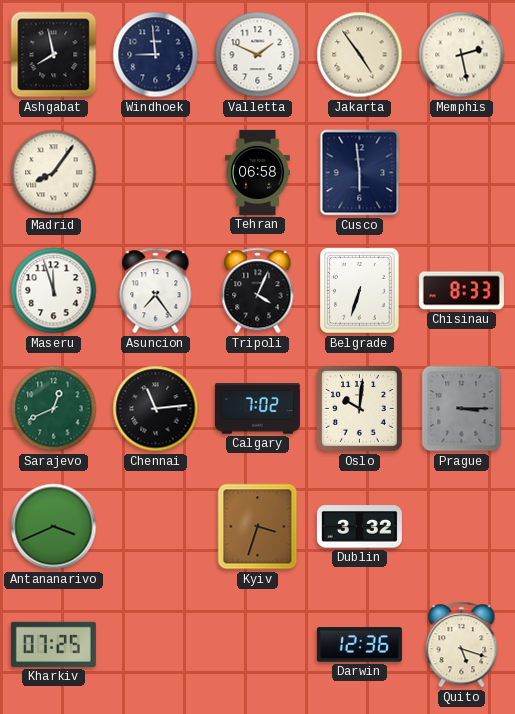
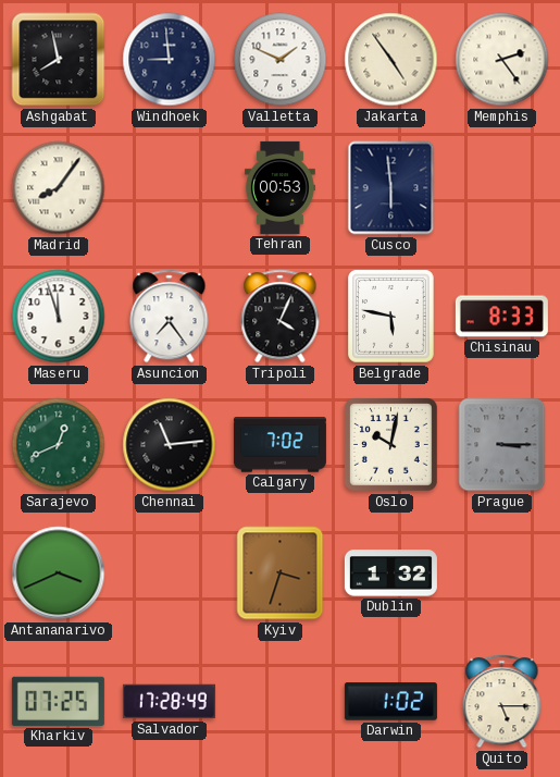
Memphis: 2:28 -> 2:24
Tehran: 06:58 -> 00:53
Belgrade: 6:33 -> 5:47
Oslo: 10:01 -> 10:02
Dublin: 3:32 -> 1:32
Salvador: none -> 17:28
Darwin: 12:36 -> 1:02
Quito: 5:18 -> 5:15
